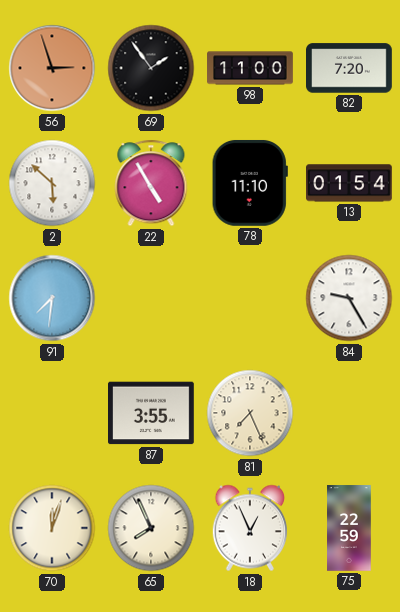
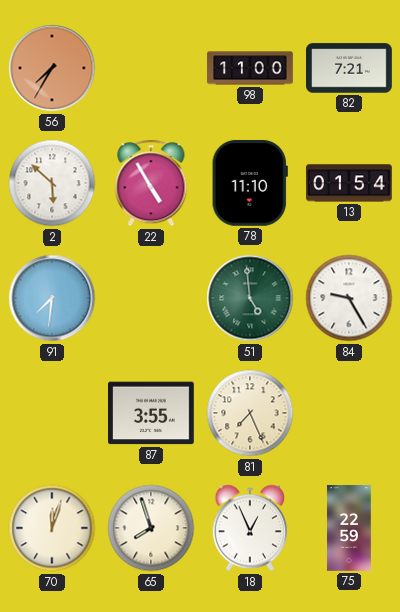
56: 2:57 -> 7:35
69: 1:54 -> none
82: 7:20 -> 7:21
51: none -> 4:59
65: 7:56 -> 7:57
